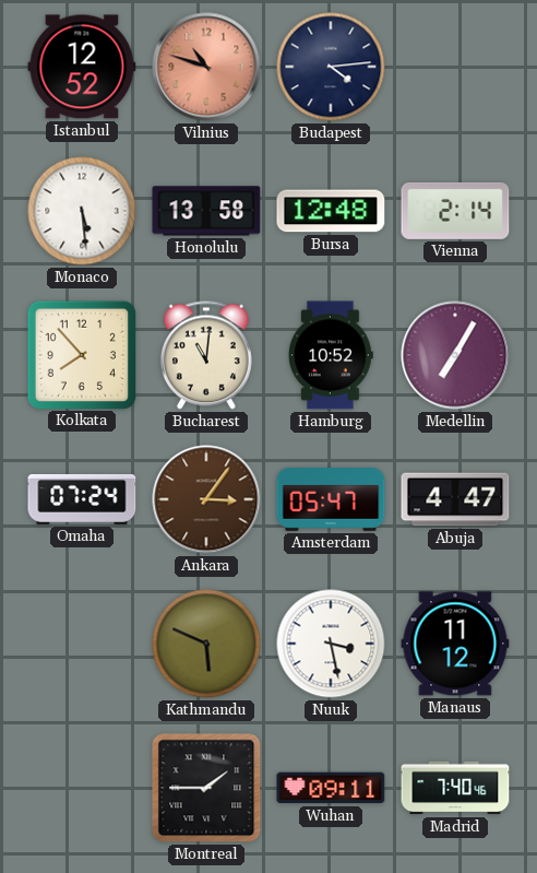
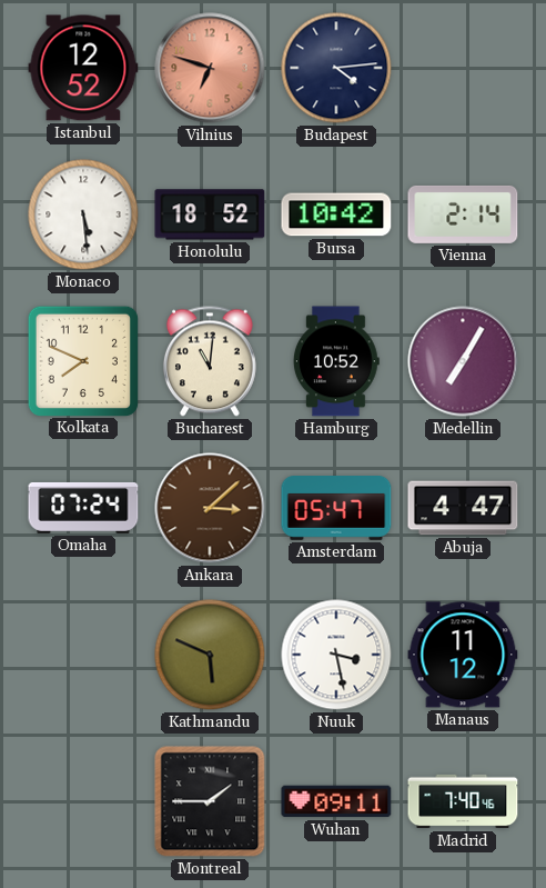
Vilnius: 10:48 -> 6:48
Honolulu: 13:58 -> 18:52
Bursa: 12:48 -> 10:42
Kolkata: 7:53 -> 7:49
Ankara: 3:06 -> 3:08
